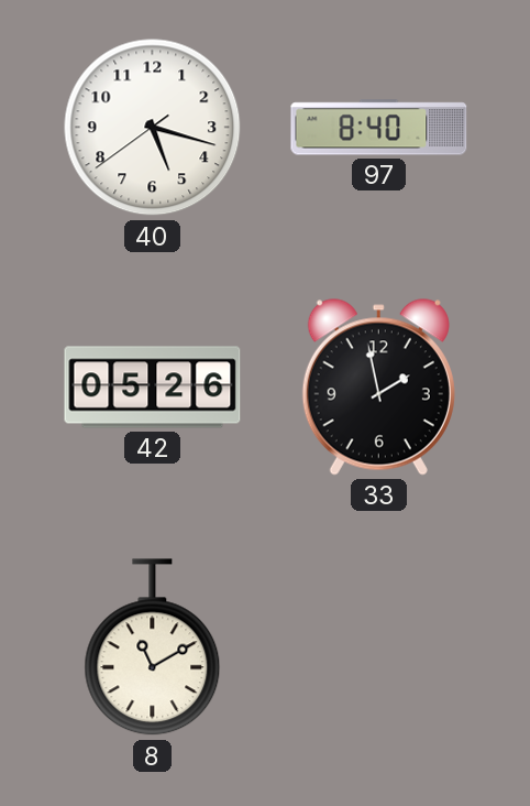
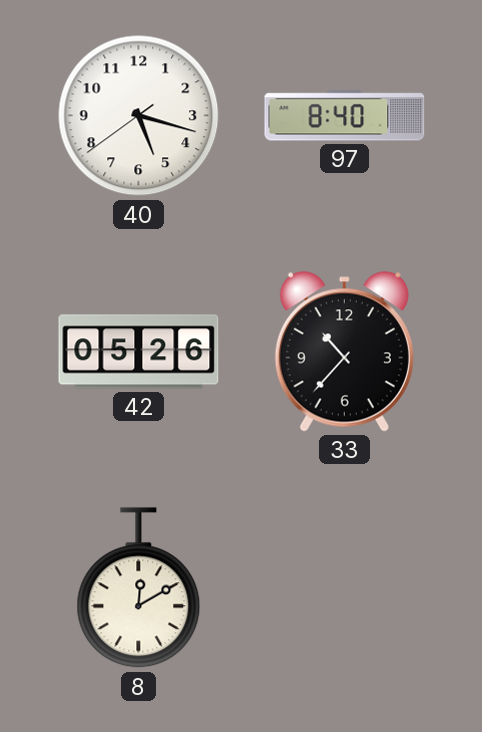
33: 1:58 -> 10:37
8: 11:10 -> 12:10
